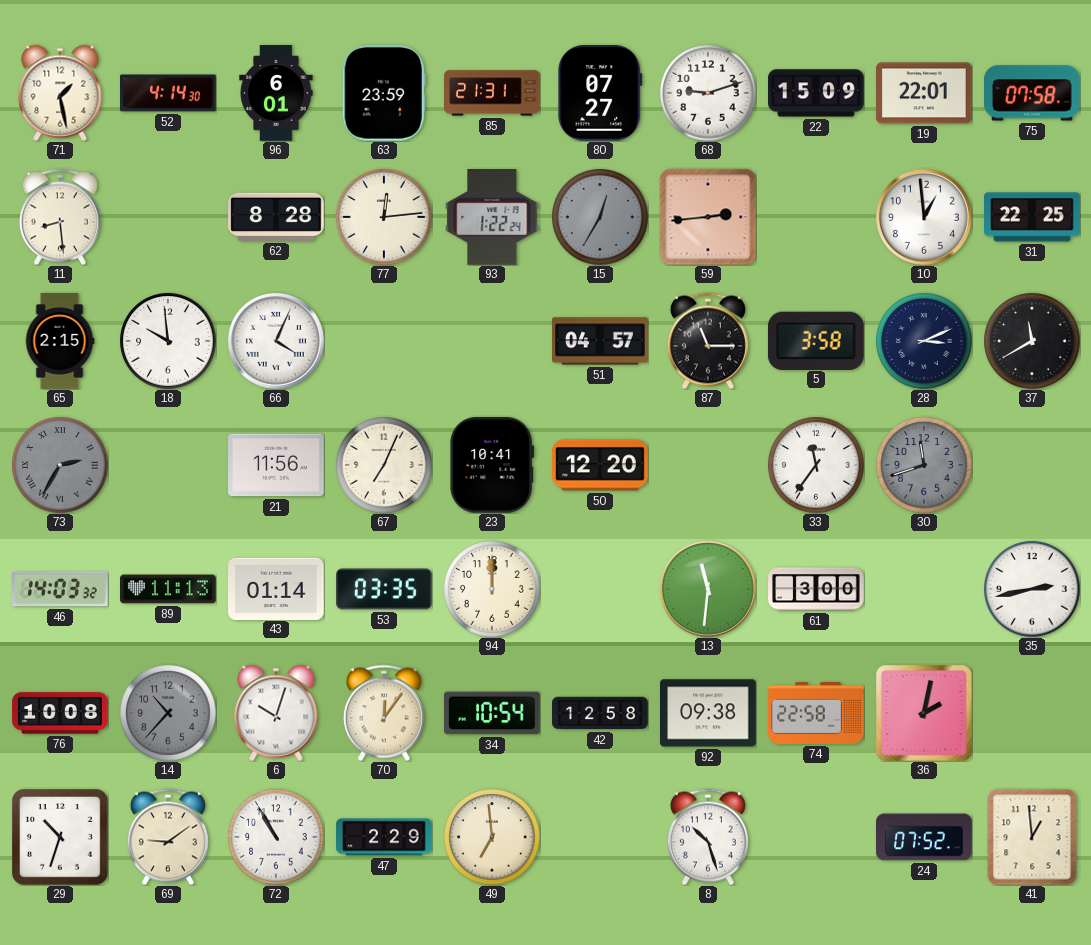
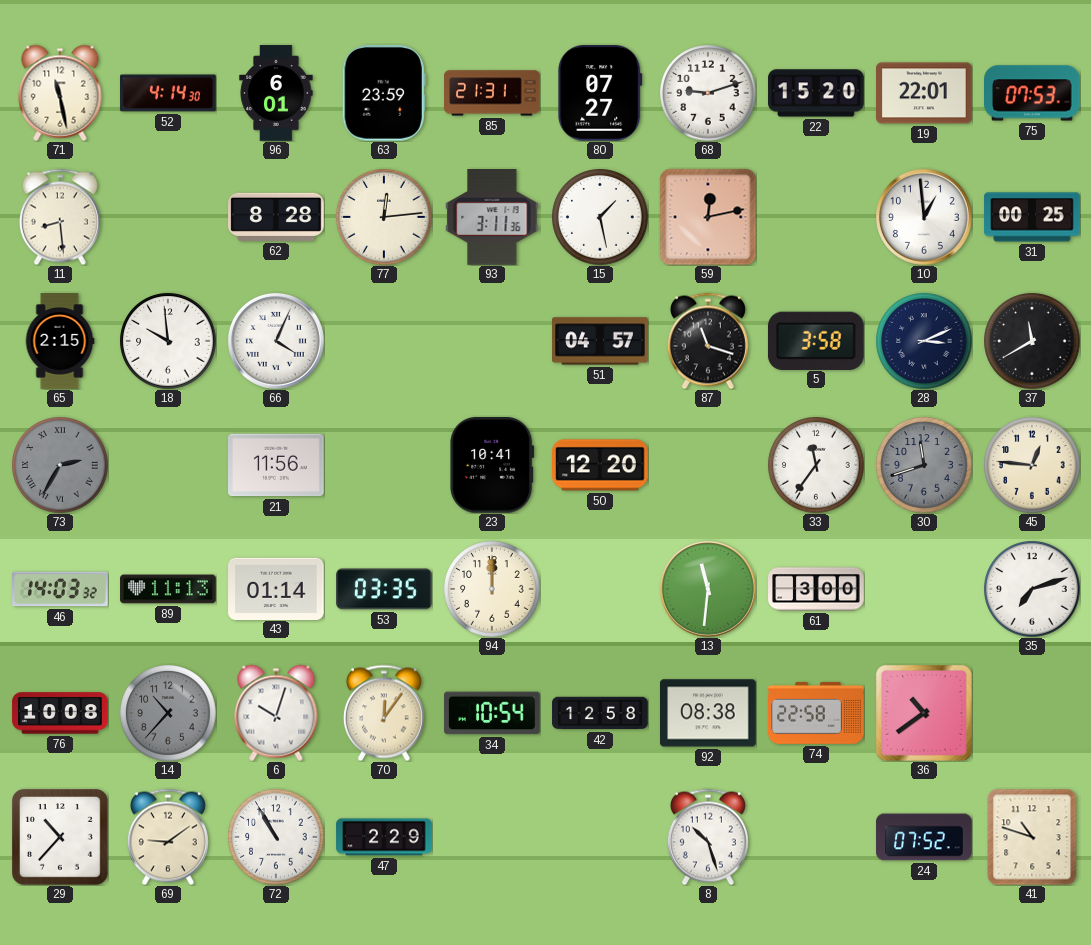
71: 1:28 -> 11:28
22: 15:09 -> 15:20
75: 07:58 -> 07:53
93: 1:22 -> 3:11
15: 12:35 -> 1:28
15 dial: grey -> white
59: 2:44 -> 12:13
31: 22:25 -> 00:25
87: 11:15 -> 11:18
67: 7:04 -> none
45: none -> 12:46
35: 2:43 -> 7:12
92: 09:38 -> 08:38
36: 2:02 -> 10:39
29: 10:33 -> 10:37
49: 6:59 -> none
41: 12:59 -> 10:48
